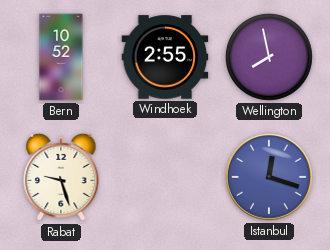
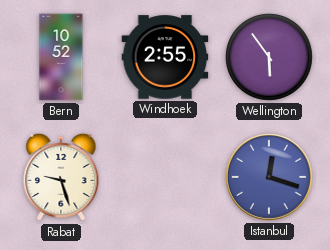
Wellington: 7:58 -> 5:54
